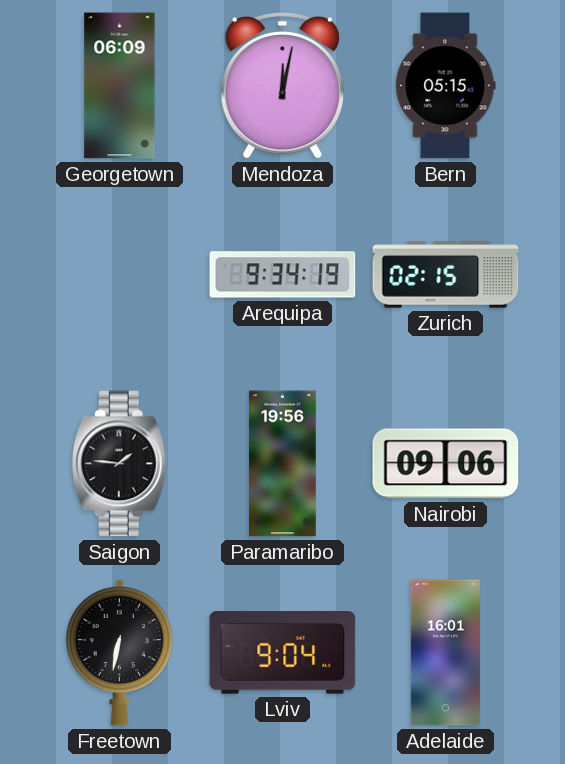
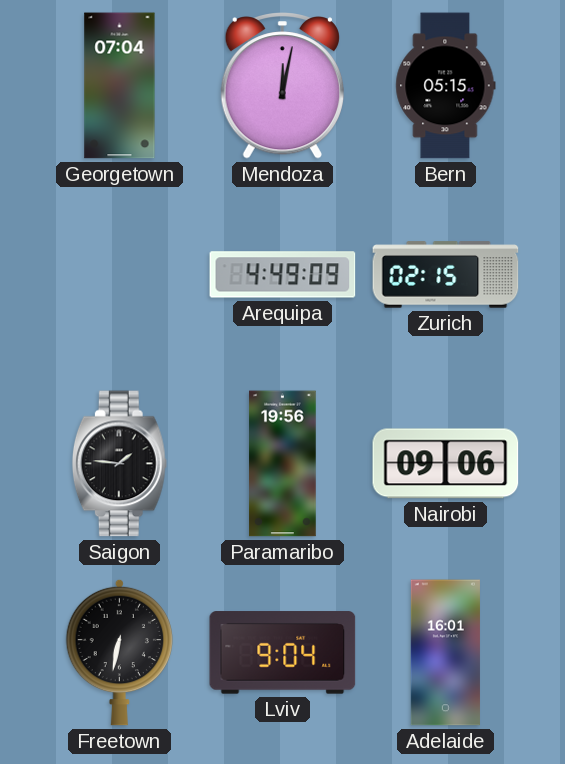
Georgetown: 06:09 -> 07:04
Arequipa: 9:34 -> 4:49
